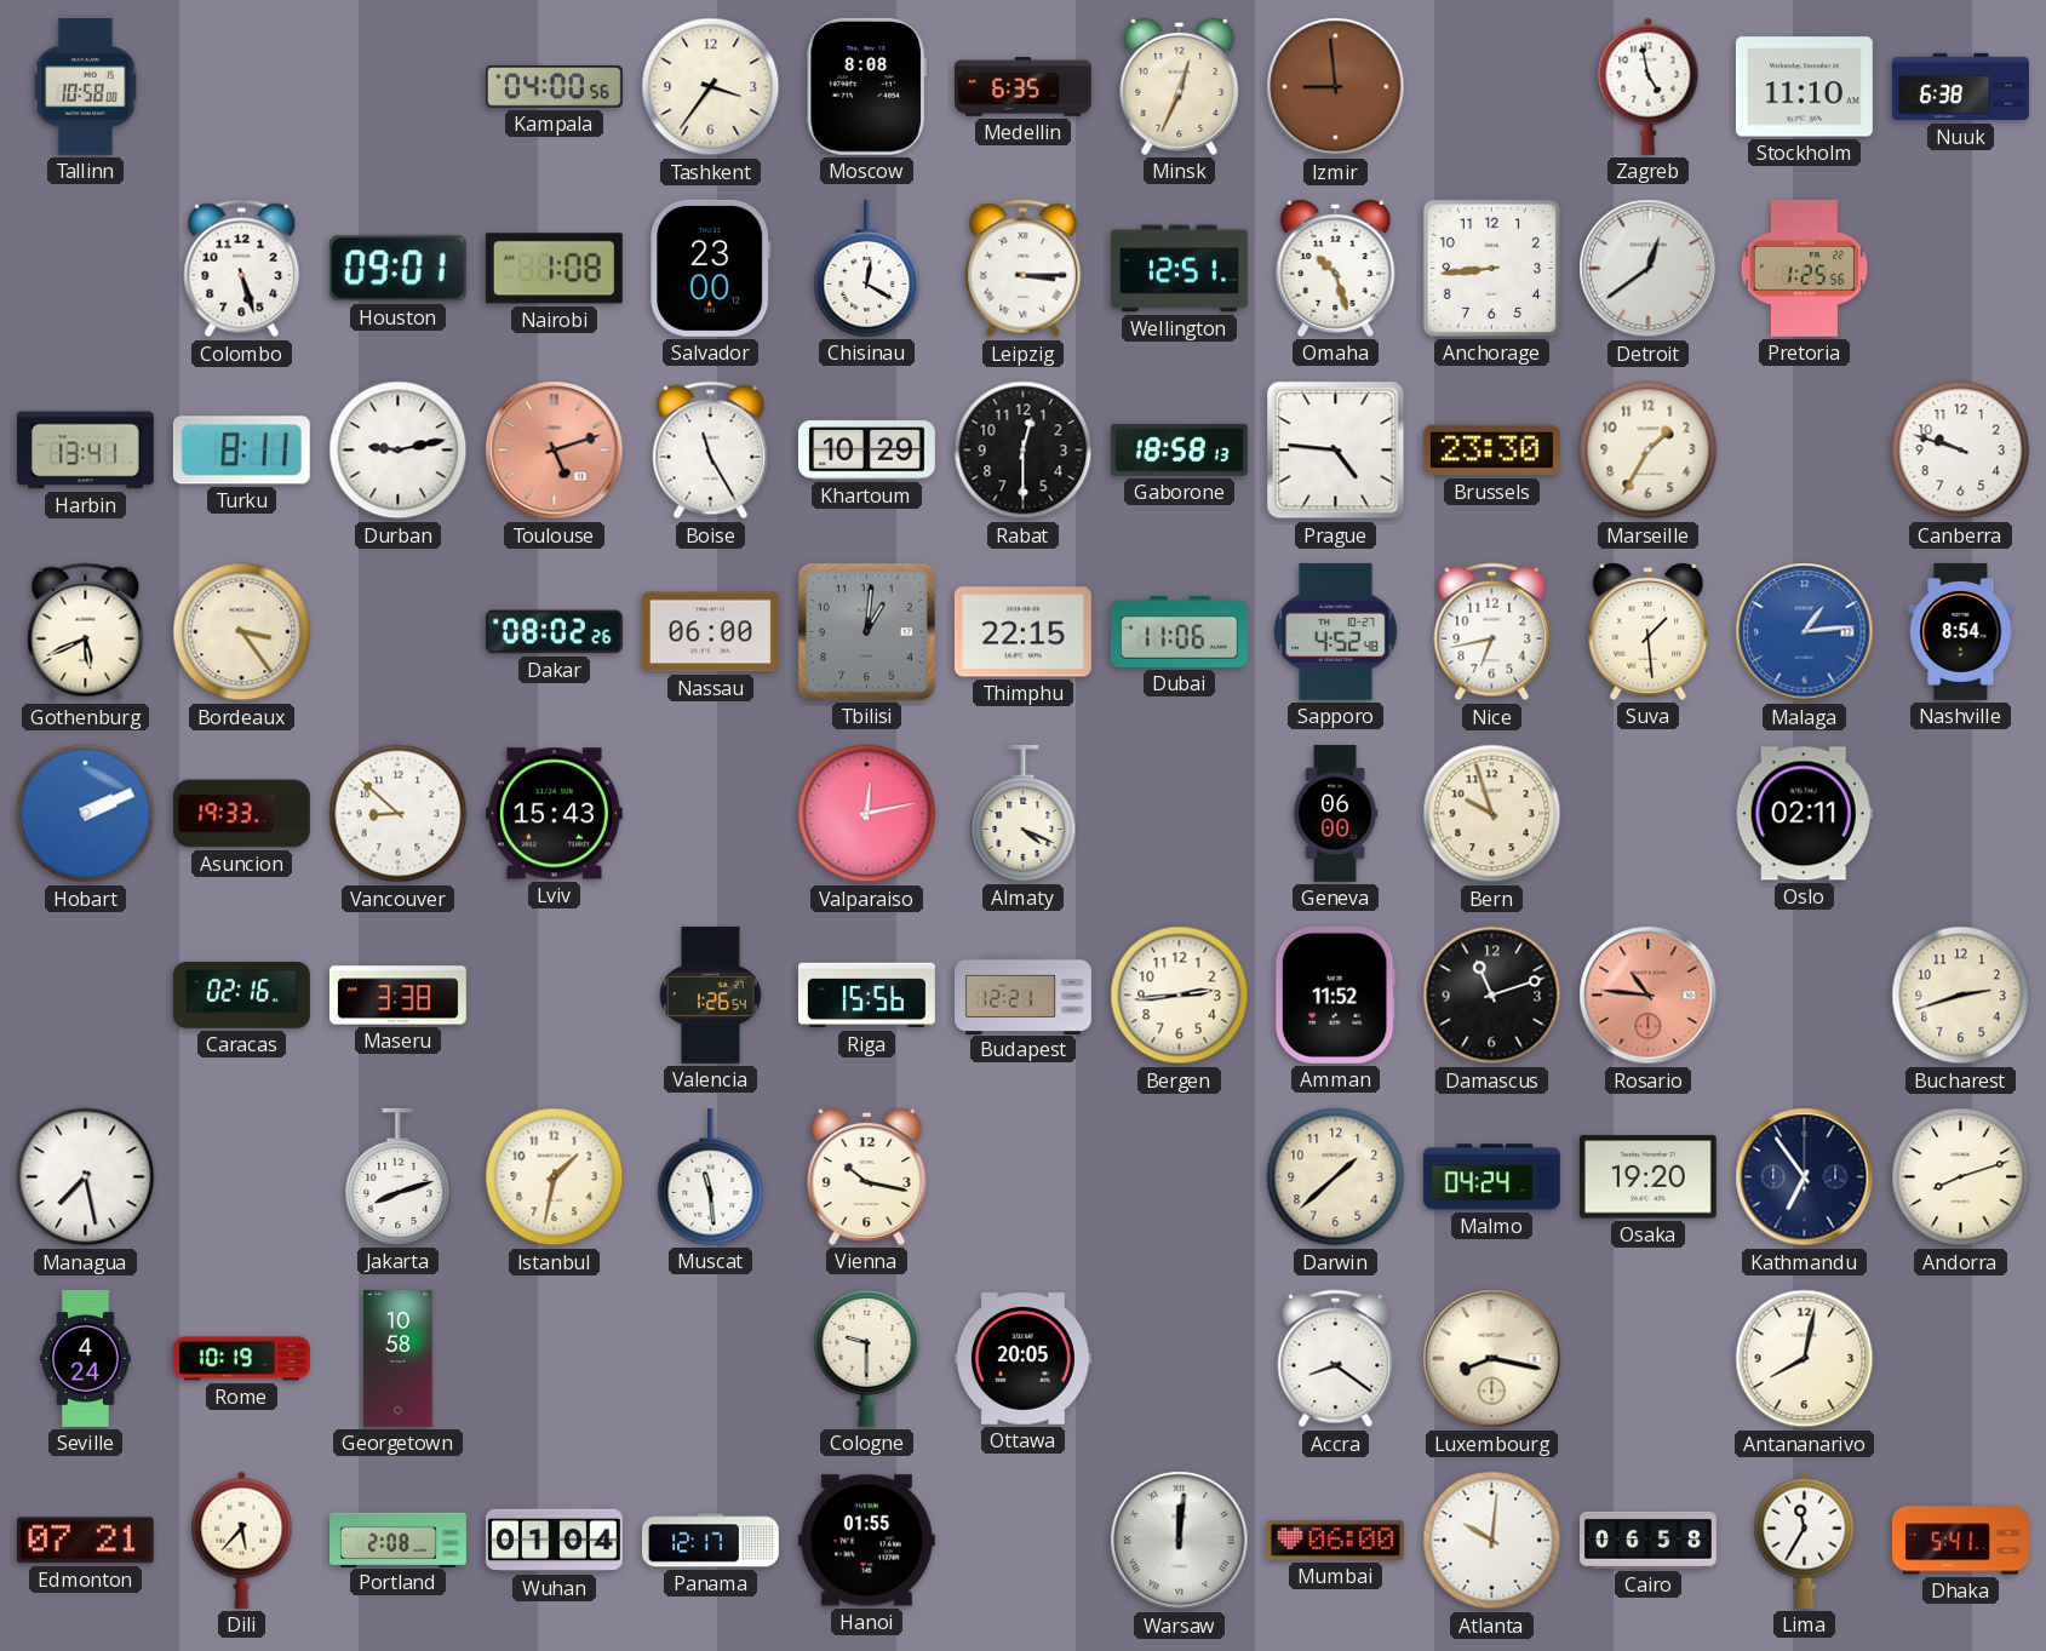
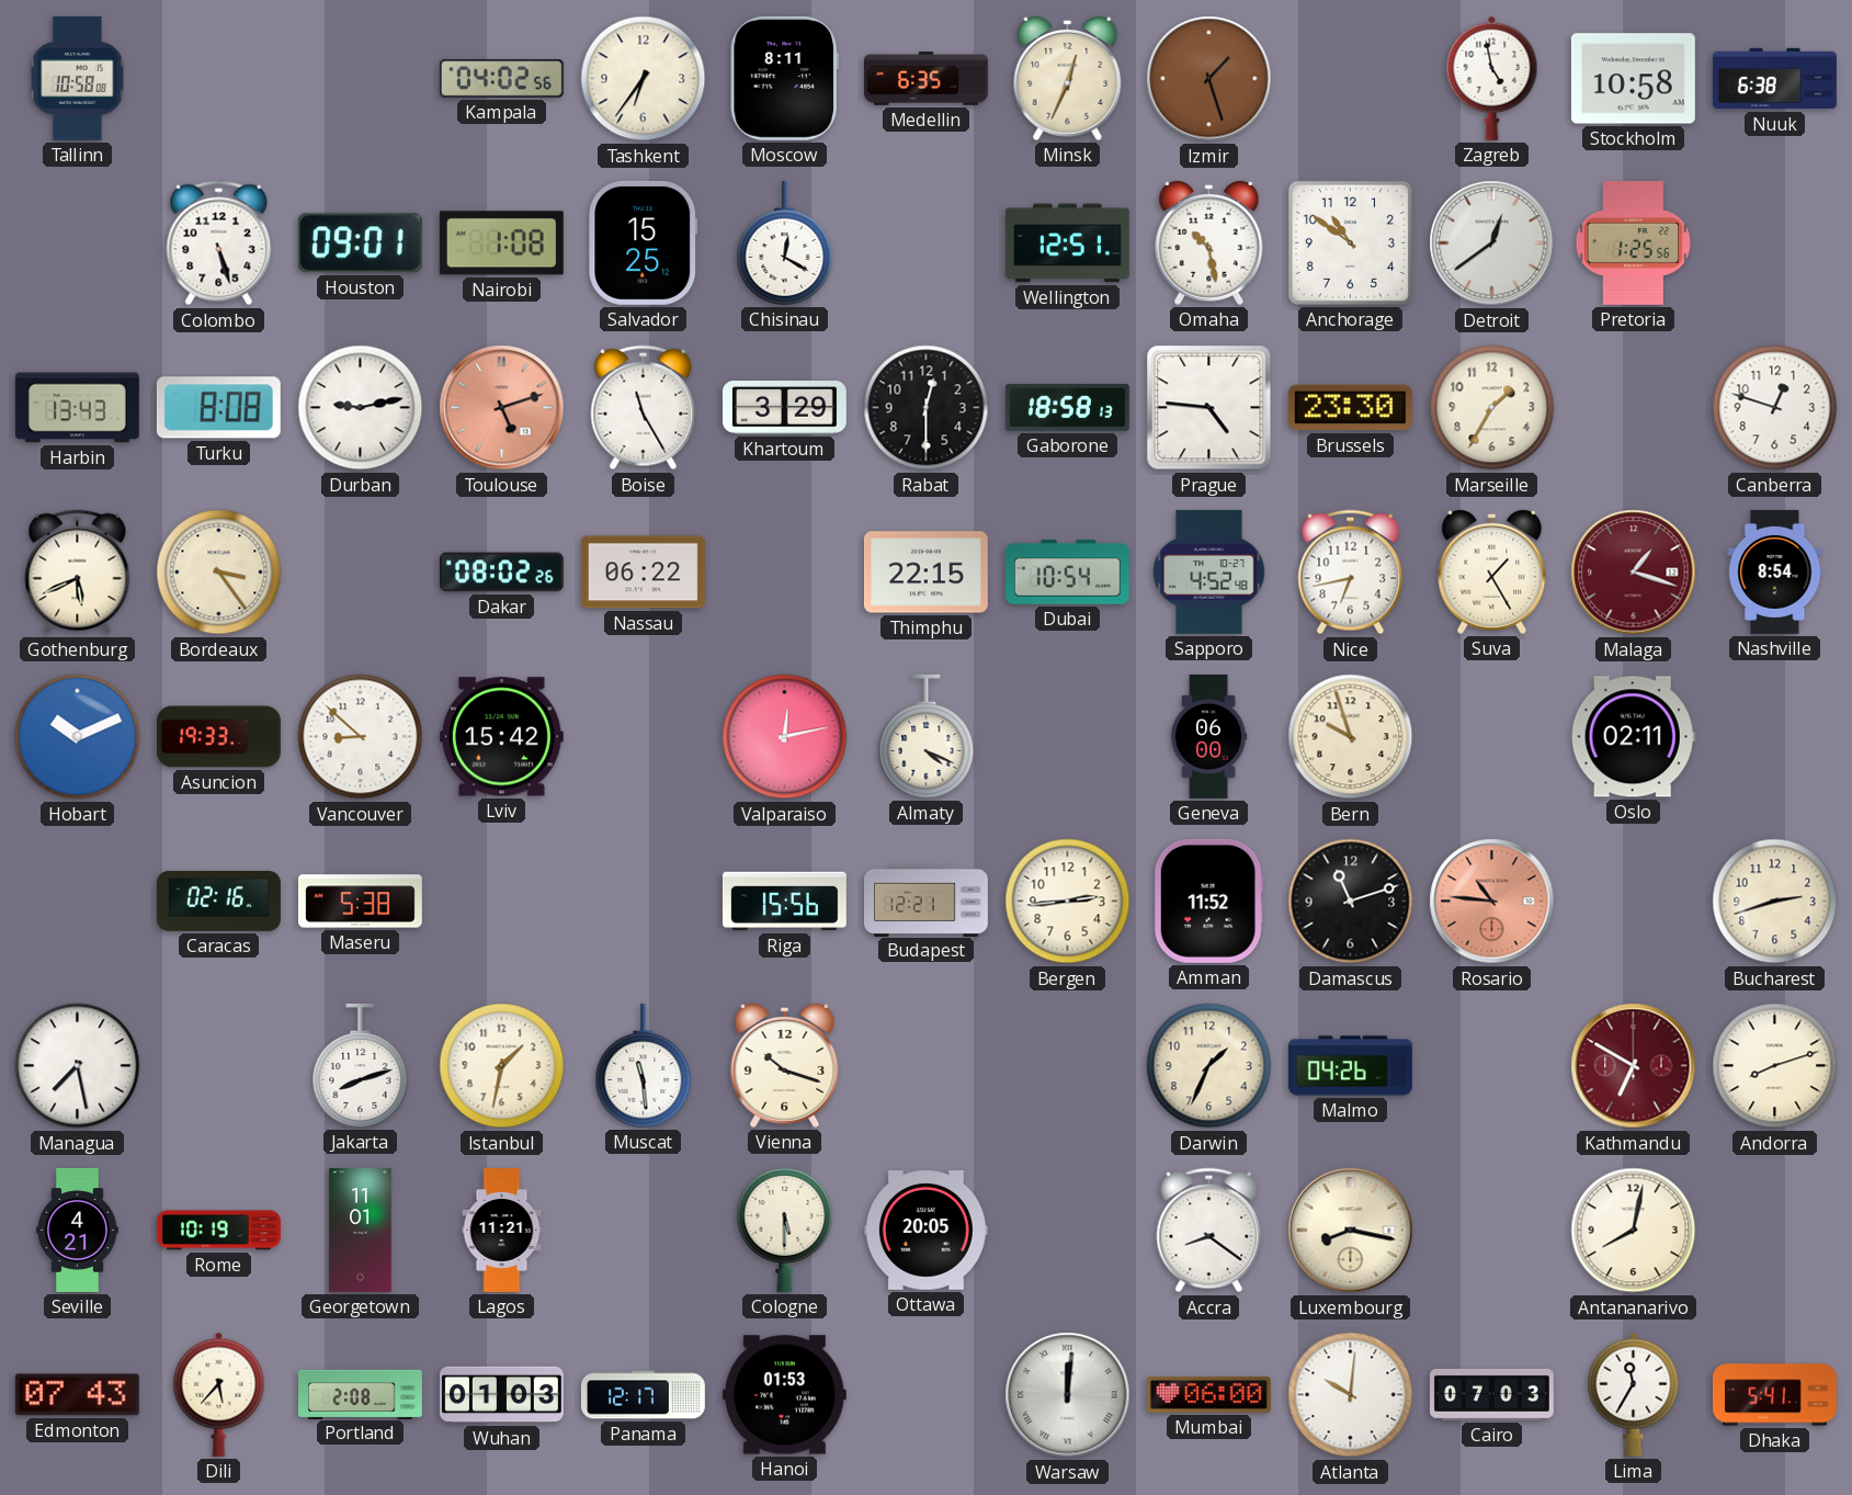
Kampala: 04:00 -> 04:02
Tashkent: 3:36 -> 6:36
Moscow: 8:08 -> 8:11
Izmir: 8:59 -> 1:27
Stockholm: 11:10 -> 10:58
Salvador: 23:00 -> 15:25
Leipzig: 3:15 -> none
Omaha: 10:27 -> 10:28
Anchorage: 8:44 -> 10:51
Harbin: 13:41 -> 13:43
Turku: 8:11 -> 8:08
Khartoum: 10:29 -> 3:29
Canberra: 9:48 -> 12:48
Nassau: 06:00 -> 06:22
Tbilisi: 1:01 -> none
Dubai: 11:06 -> 10:54
Suva: 1:29 -> 1:25
Malaga: 1:14 -> 1:18
Malaga dial: blue -> burgundy
Hobart: 2:11 -> 10:11
Lviv: 15:43 -> 15:42
Maseru: 3:38 -> 5:38
Valencia: 1:26 -> none
Vienna: 10:17 -> 10:18
Darwin: 1:38 -> 1:34
Malmo: 04:24 -> 04:26
Osaka: 19:20 -> none
Kathmandu: 6:54 -> 6:50
Kathmandu dial: navy -> burgundy
Seville: 4:24 -> 4:21
Georgetown: 10:58 -> 11:01
Lagos: none -> 11:21
Cologne: 9:30 -> 5:30
Edmonton: 07:21 -> 07:43
Wuhan: 01:04 -> 01:03
Hanoi: 01:55 -> 01:53
Cairo: 06:58 -> 07:03
